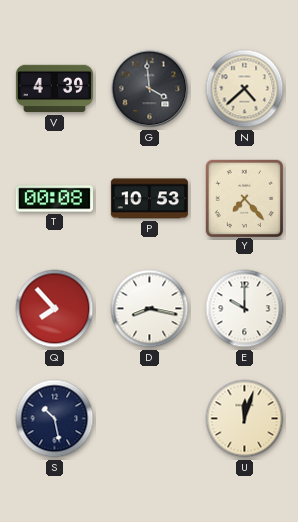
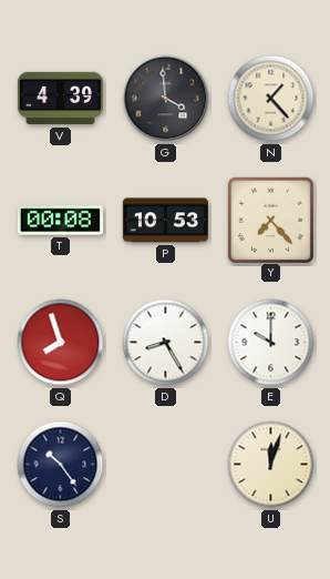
N: 4:38 -> 1:23
Q: 7:53 -> 7:57
D: 8:17 -> 8:25
S: 10:28 -> 10:24
